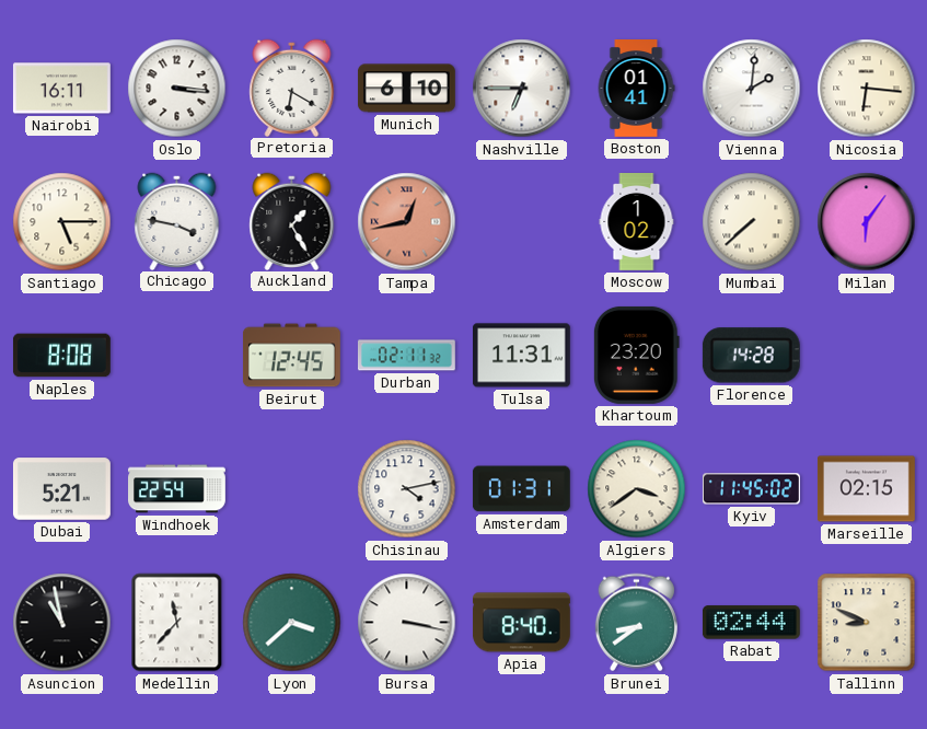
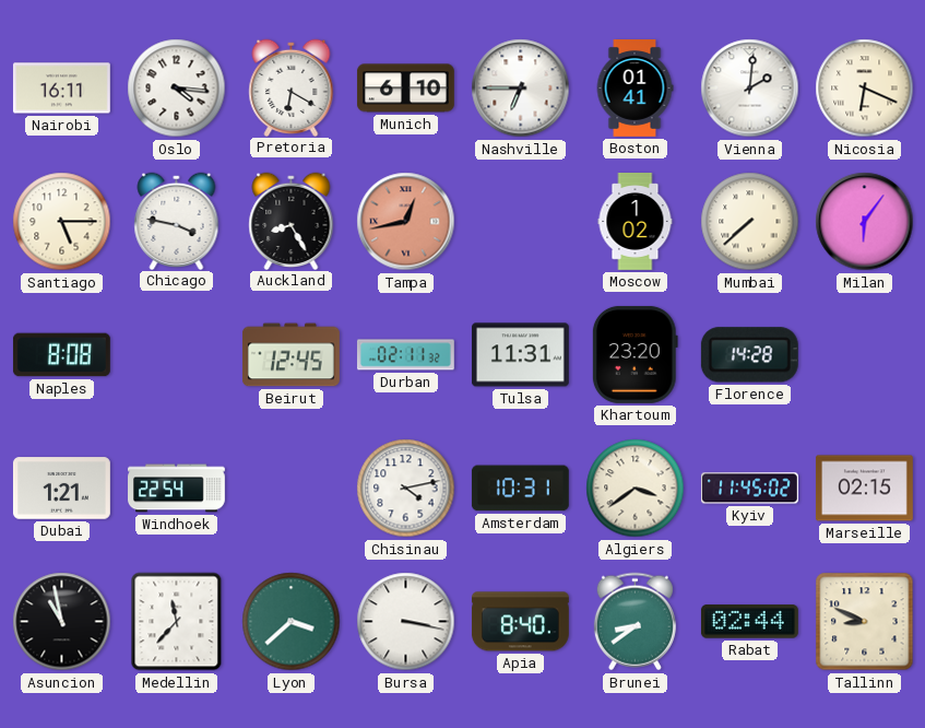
Oslo: 3:16 -> 4:16
Nicosia: 6:16 -> 6:19
Auckland: 1:25 -> 8:25
Dubai: 5:21 -> 1:21
Amsterdam: 01:31 -> 10:31
